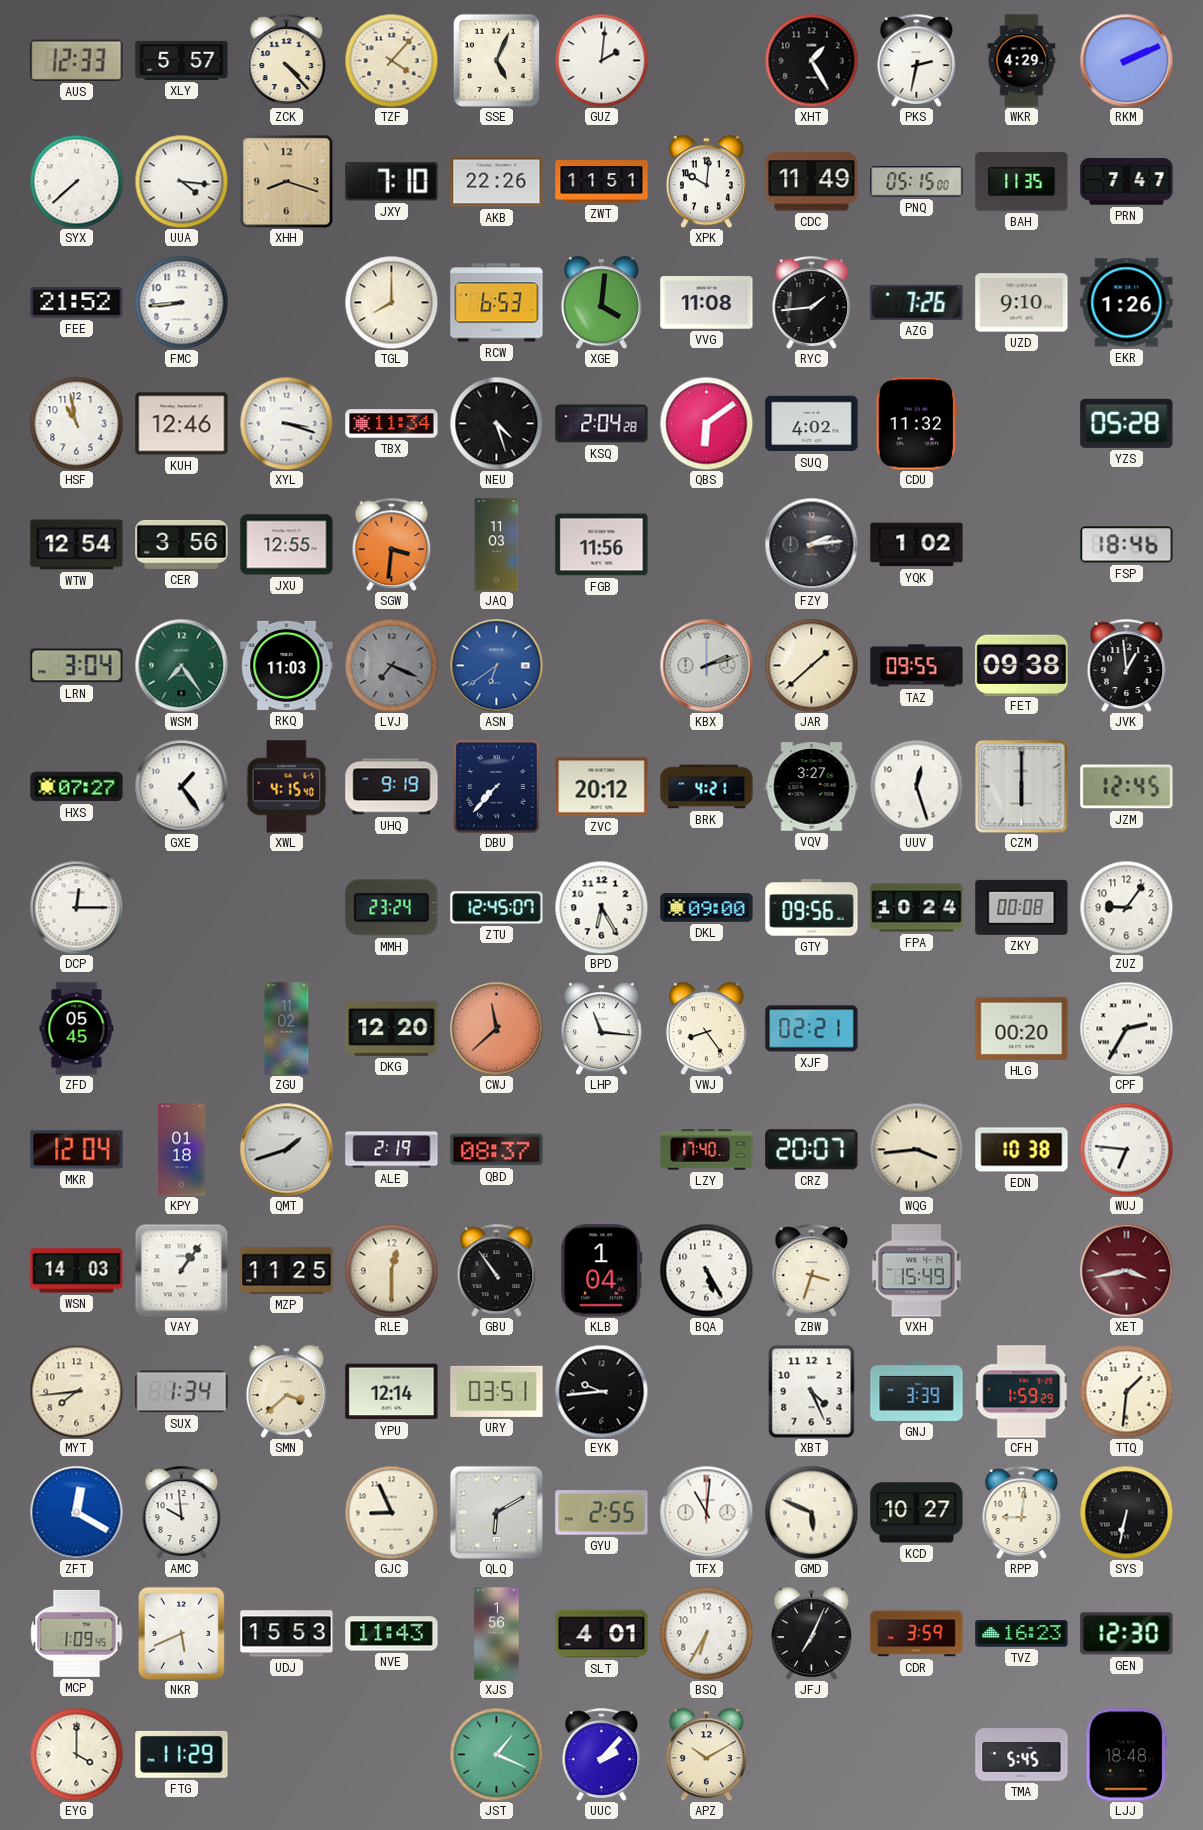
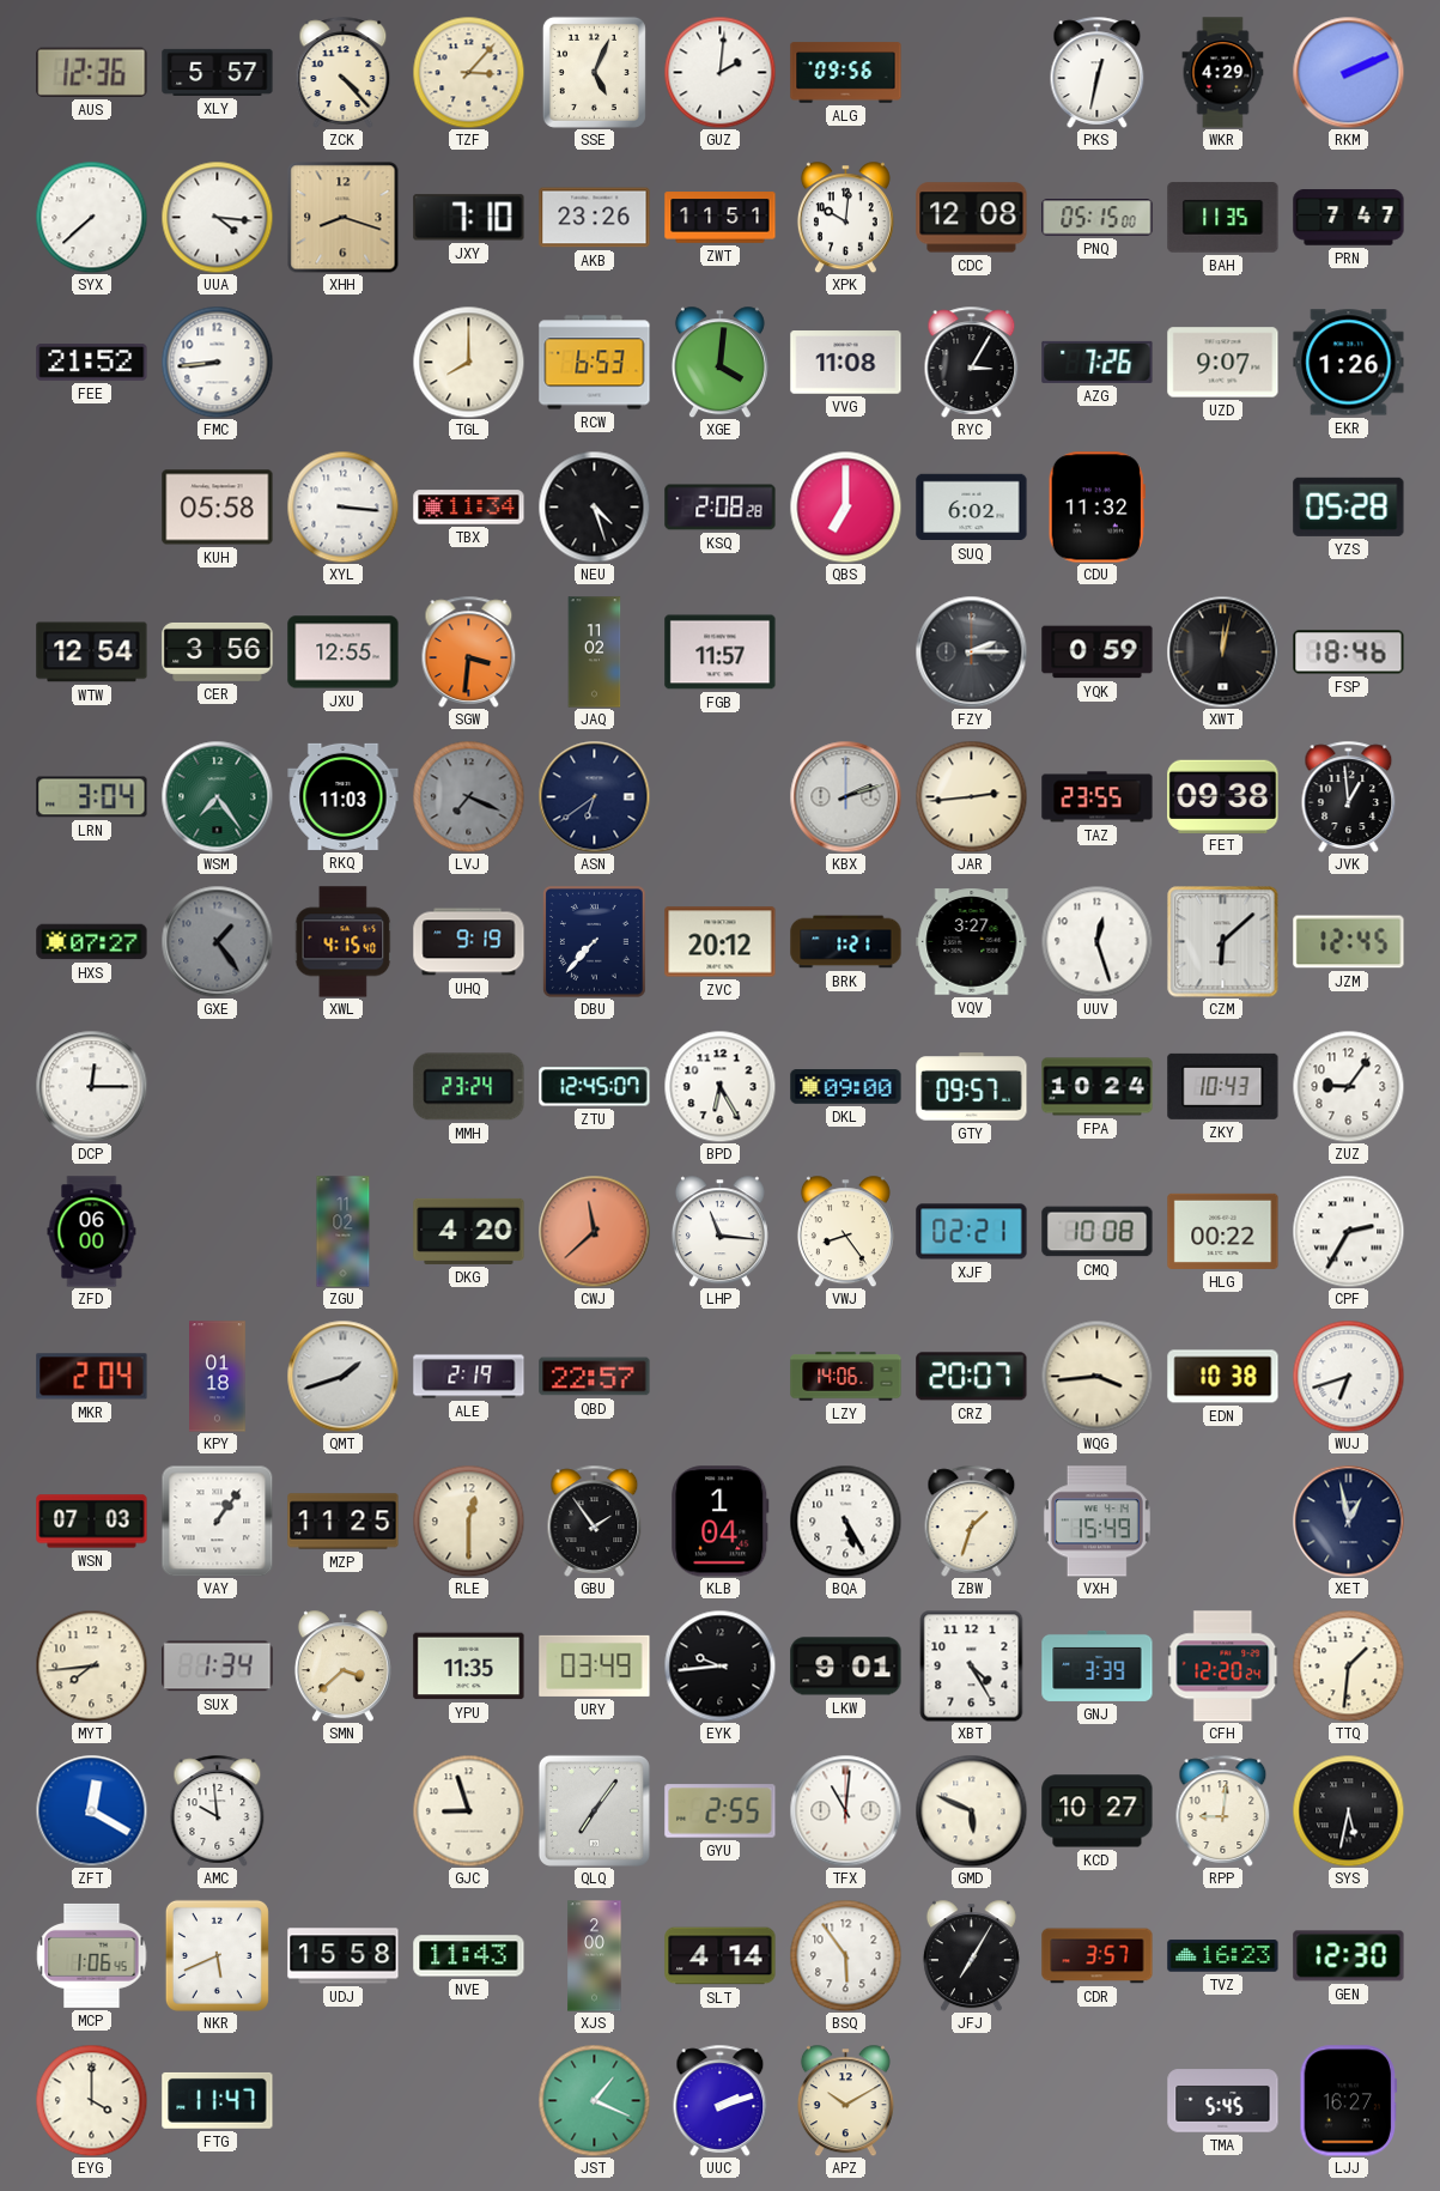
AUS: 12:33 -> 12:36
TZF: 4:07 -> 3:07
ALG: none -> 09:56
XHT: 1:25 -> none
PKS: 2:32 -> 12:32
AKB: 22:26 -> 23:26
CDC: 11:49 -> 12:08
RYC: 1:44 -> 3:05
UZD: 9:10 -> 9:07
HSF: 10:58 -> none
KUH: 12:46 -> 05:58
XYL: 3:18 -> 3:16
KSQ: 2:04 -> 2:08
QBS: 6:09 -> 7:00
SUQ: 4:02 -> 6:02
JAQ: 11:03 -> 11:02
FGB: 11:56 -> 11:57
FZY: 2:14 -> 2:15
YQK: 1:02 -> 0:59
XWT: none -> 12:02
ASN dial: blue -> navy
JAR: 1:38 -> 2:44
TAZ: 09:55 -> 23:55
GXE dial: white -> grey
BRK: 4:21 -> 1:21
CZM: 6:00 -> 6:08
GTY: 09:56 -> 09:57
ZKY: 00:08 -> 10:43
ZFD: 05:45 -> 06:00
DKG: 12:20 -> 4:20
CMQ: none -> 10:08
HLG: 00:20 -> 00:22
MKR: 12:04 -> 2:04
QBD: 08:37 -> 22:57
LZY: 17:40 -> 14:06
WUJ: 6:46 -> 6:42
WSN: 14:03 -> 07:03
GBU: 10:54 -> 1:54
ZBW: 3:33 -> 1:33
XET: 3:43 -> 12:58
XET dial: burgundy -> navy
YPU: 12:14 -> 11:35
URY: 03:51 -> 03:49
LKW: none -> 9:01
XBT: 4:26 -> 4:25
CFH: 1:59 -> 12:20
GJC: 8:56 -> 8:57
QLQ: 6:10 -> 7:06
SYS: 6:32 -> 5:32
MCP: 1:09 -> 1:06
UDJ: 15:53 -> 15:58
XJS: 1:56 -> 2:00
SLT: 4:01 -> 4:14
BSQ: 6:35 -> 5:54
JFJ: 7:04 -> 7:05
CDR: 3:59 -> 3:57
FTG: 11:29 -> 11:47
UUC: 2:07 -> 2:12
LJJ: 18:48 -> 16:27
